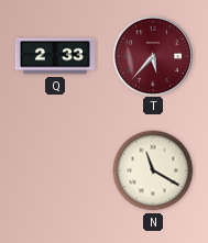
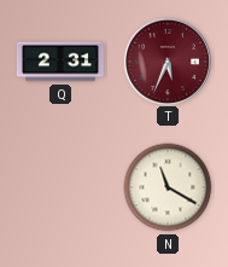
Q: 2:33 -> 2:31
T: 5:37 -> 5:34
